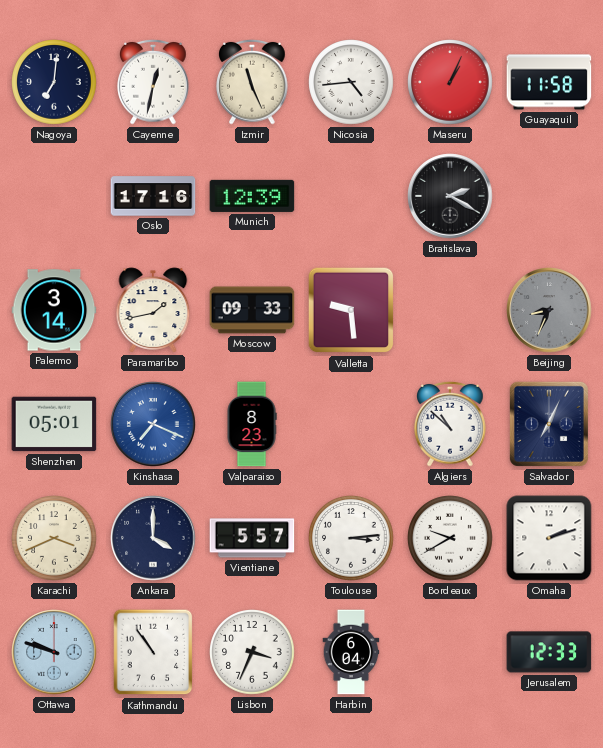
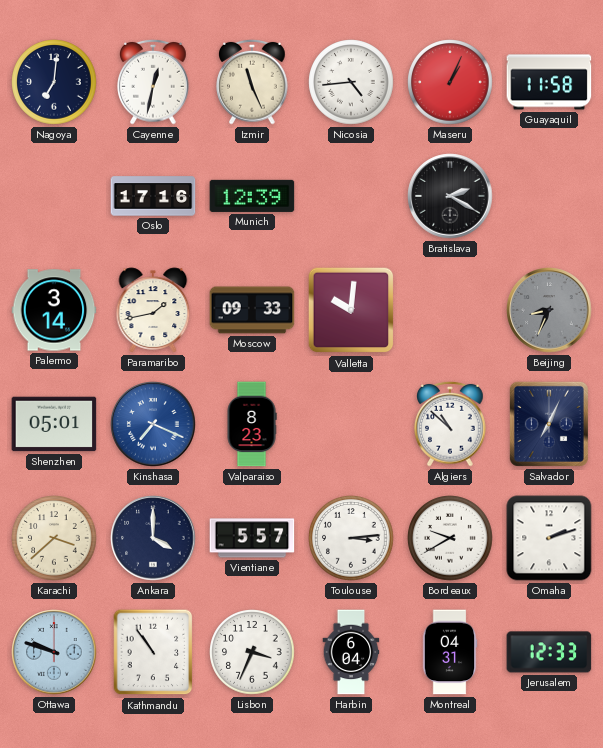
Valletta: 9:29 -> 10:01
Karachi: 3:41 -> 3:38
Montreal: none -> 04:31
